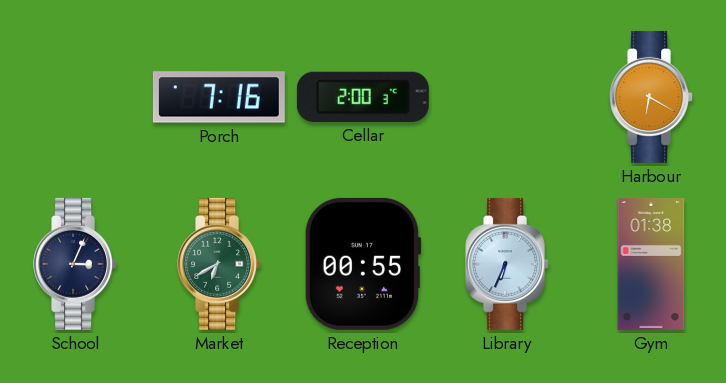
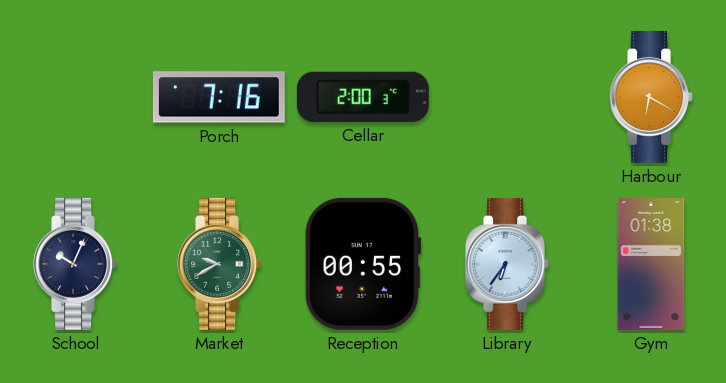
School: 3:04 -> 10:04
Market: 6:40 -> 9:40
Library: 6:34 -> 6:36
